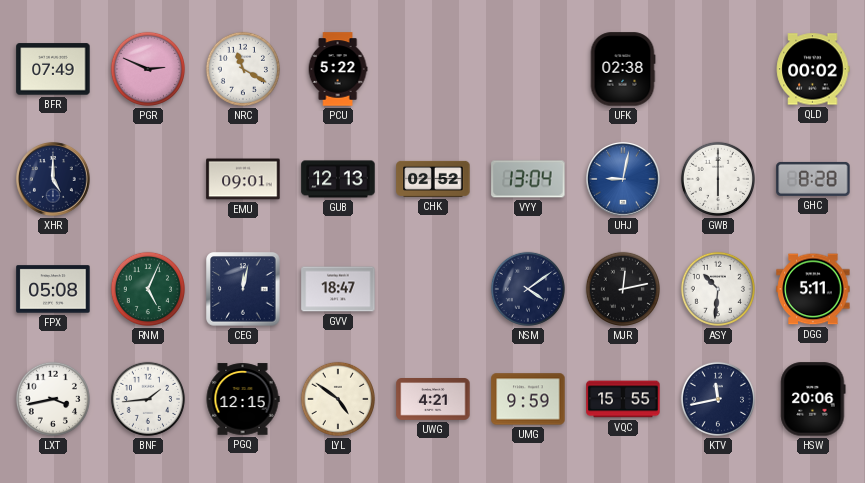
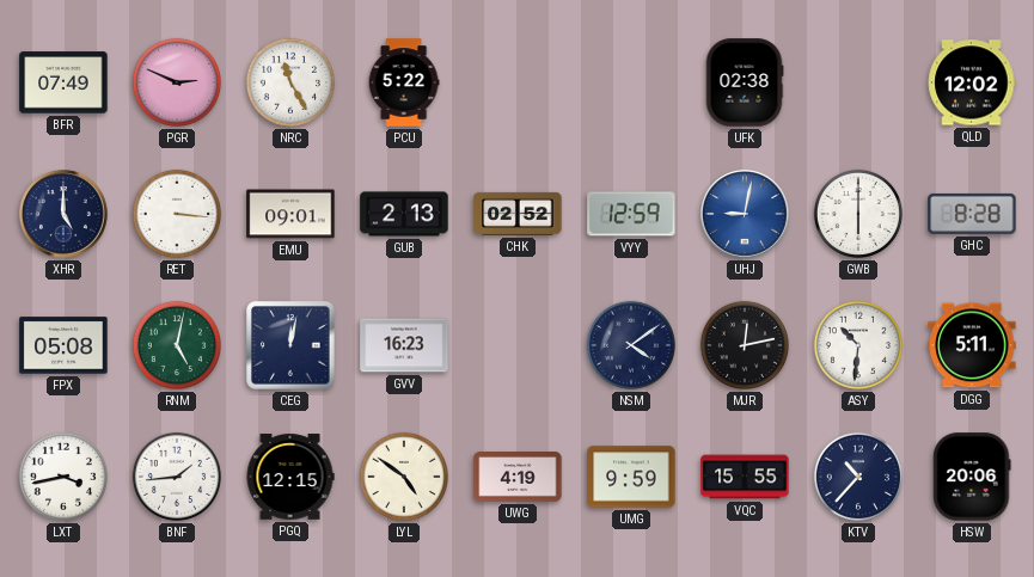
NRC: 11:20 -> 11:25
QLD: 00:02 -> 12:02
RET: none -> 3:16
GUB: 12:13 -> 2:13
VYY: 13:04 -> 12:59
RNM: 5:04 -> 5:02
GVV: 18:47 -> 16:23
UWG: 4:21 -> 4:19
KTV: 11:43 -> 10:37
